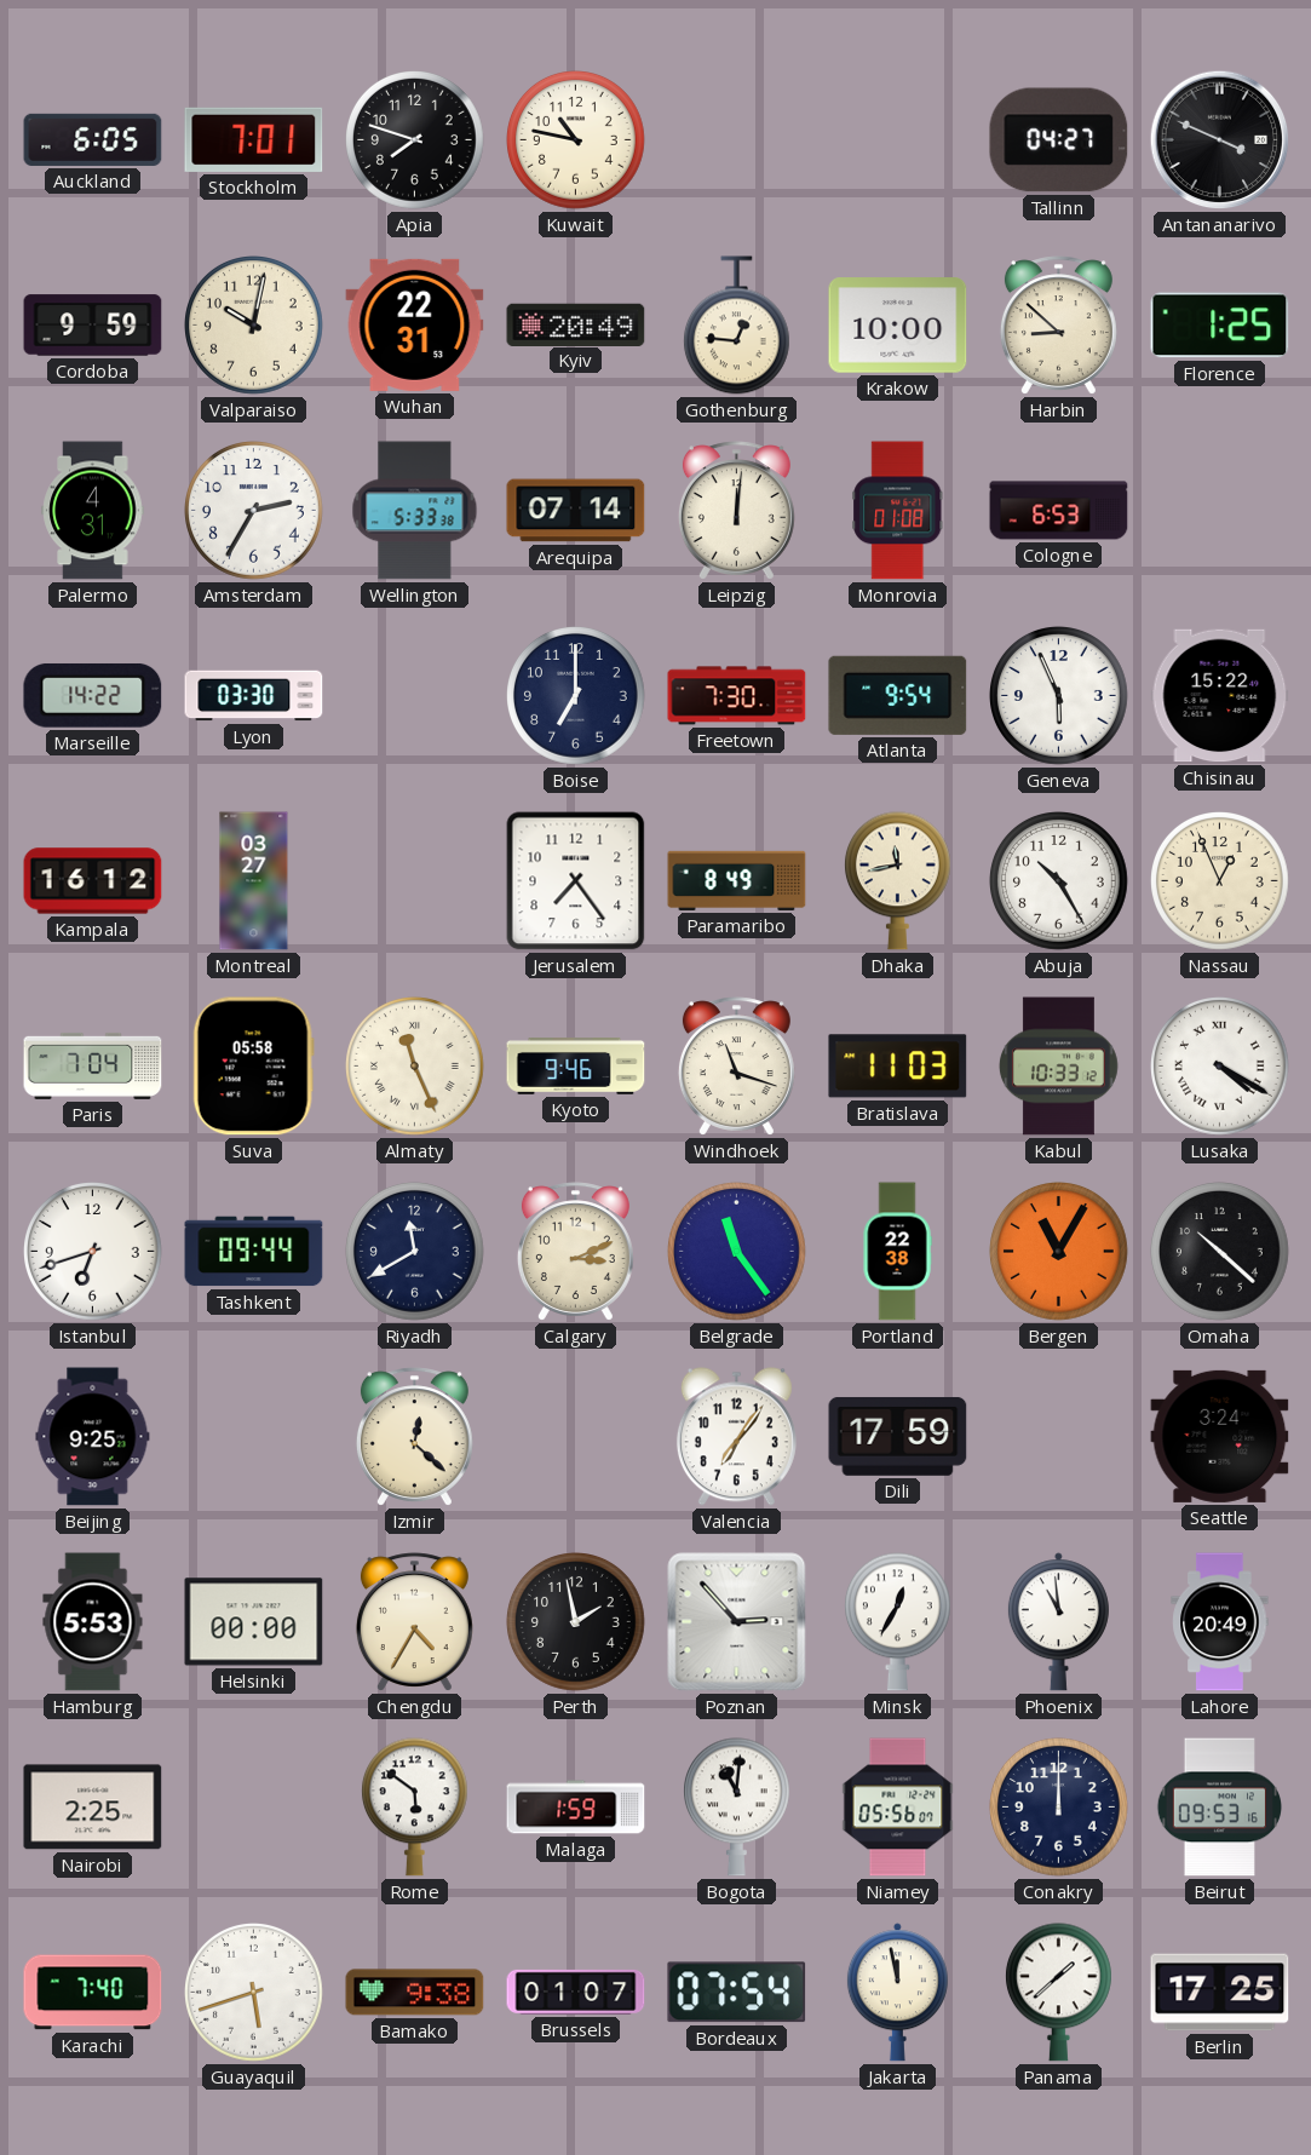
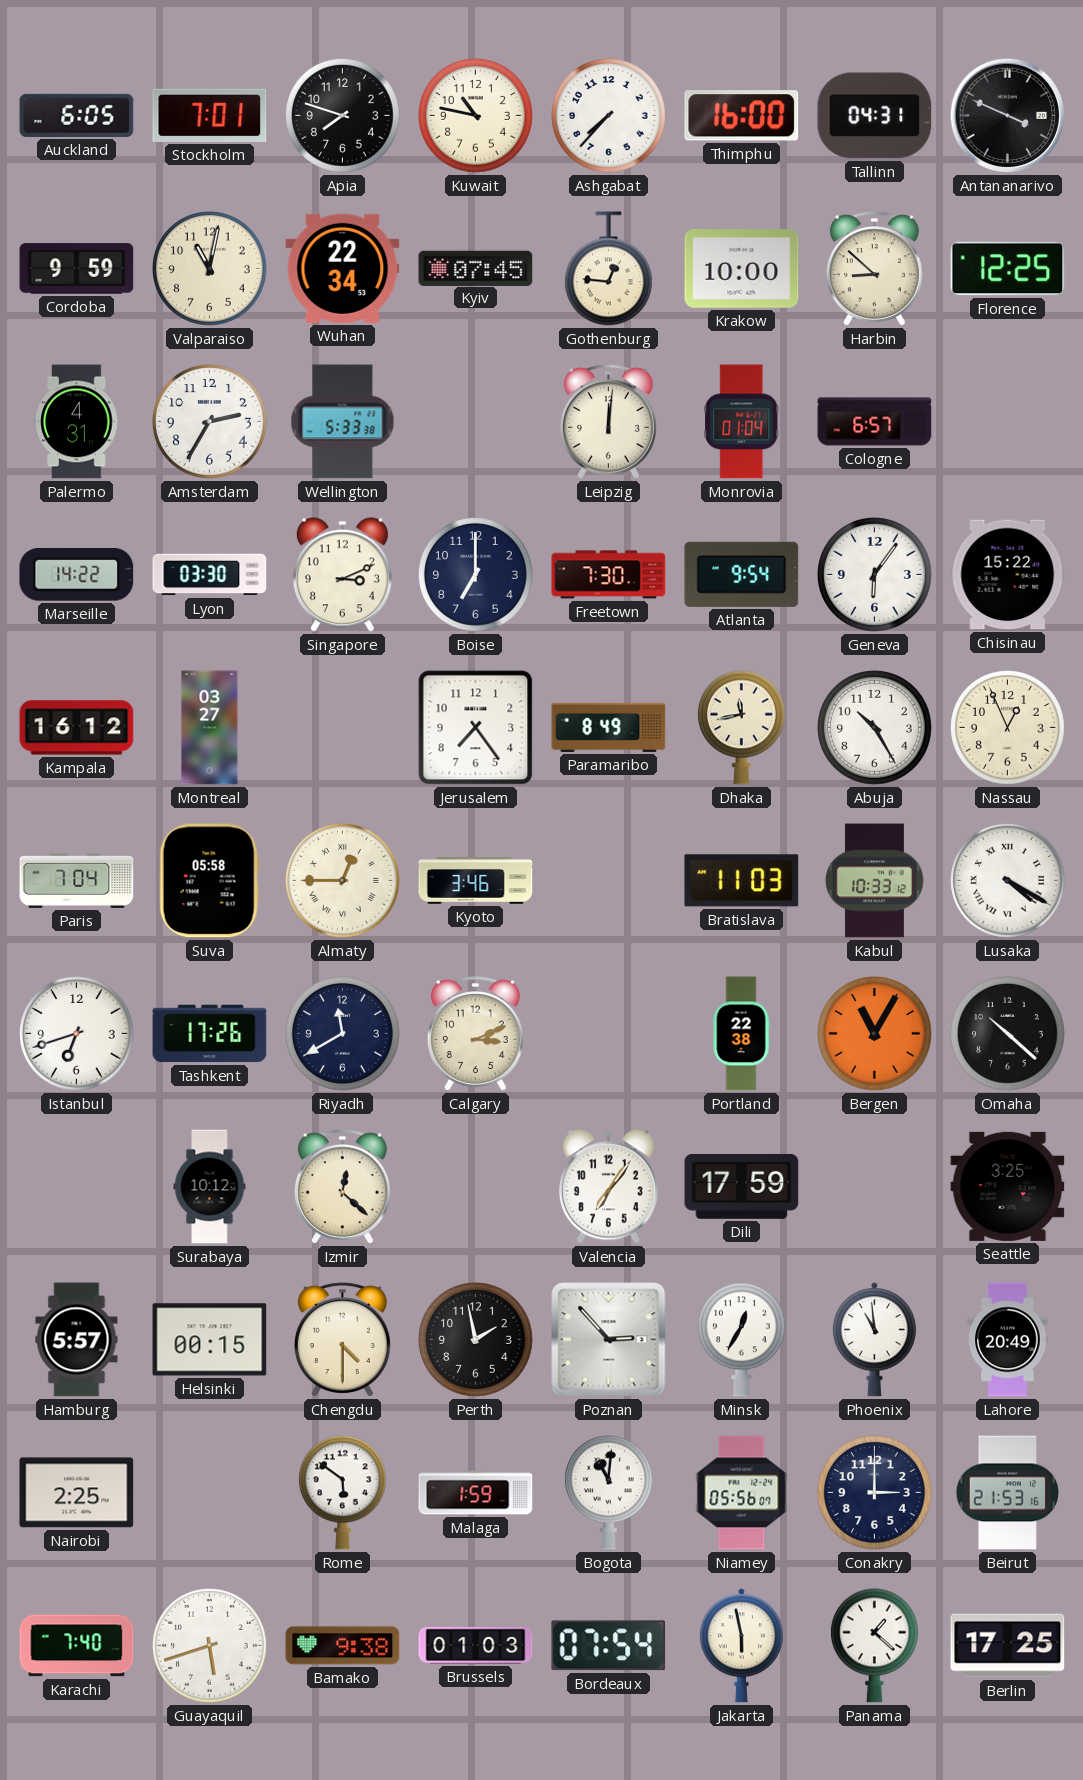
Ashgabat: none -> 7:37
Thimphu: none -> 16:00
Tallinn: 04:27 -> 04:31
Valparaiso: 10:02 -> 11:02
Wuhan: 22:31 -> 22:34
Kyiv: 20:49 -> 07:45
Florence: 1:25 -> 12:25
Arequipa: 07:14 -> none
Monrovia: 01:08 -> 01:04
Cologne: 6:53 -> 6:57
Singapore: none -> 3:11
Geneva: 5:56 -> 6:06
Almaty: 11:26 -> 12:45
Kyoto: 9:46 -> 3:46
Windhoek: 11:18 -> none
Tashkent: 09:44 -> 17:26
Belgrade: 11:24 -> none
Beijing: 9:25 -> none
Surabaya: none -> 10:12
Seattle: 3:24 -> 3:25
Hamburg: 5:53 -> 5:57
Helsinki: 00:00 -> 00:15
Chengdu: 4:35 -> 4:30
Conakry: 12:00 -> 3:00
Beirut: 09:53 -> 21:53
Brussels: 01:07 -> 01:03
Jakarta: 11:58 -> 5:58
Panama: 1:38 -> 1:22
